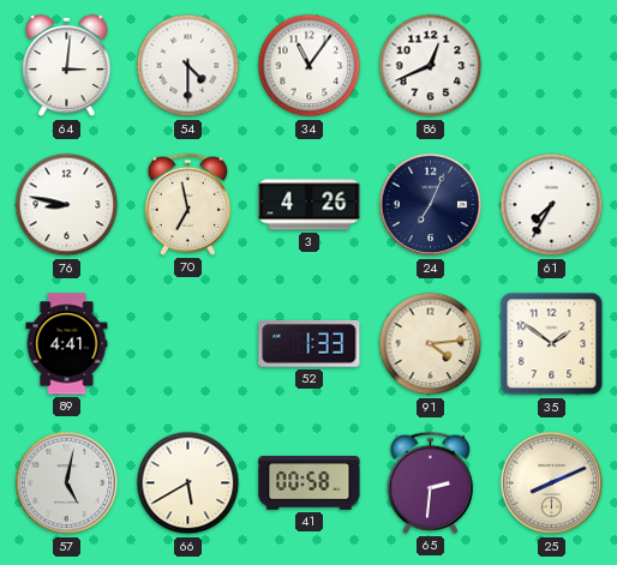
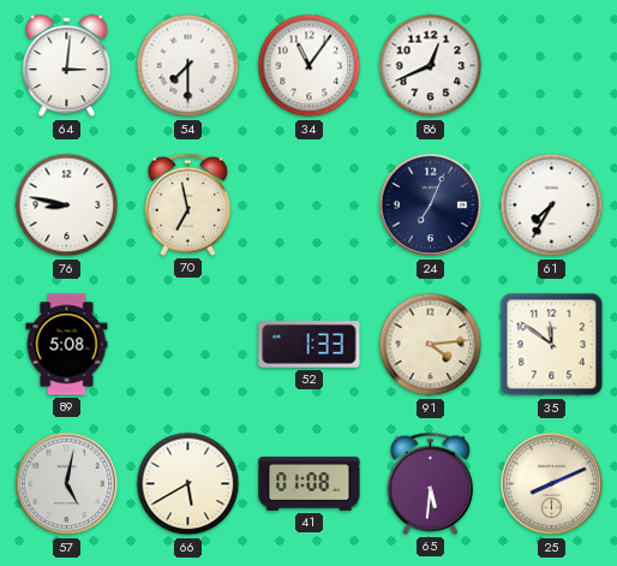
54: 4:30 -> 7:30
3: 4:26 -> none
89: 4:41 -> 5:08
35: 1:51 -> 11:51
41: 00:58 -> 01:08
65: 2:31 -> 5:31
